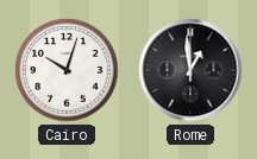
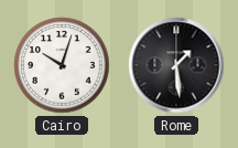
Rome: 12:59 -> 1:29
